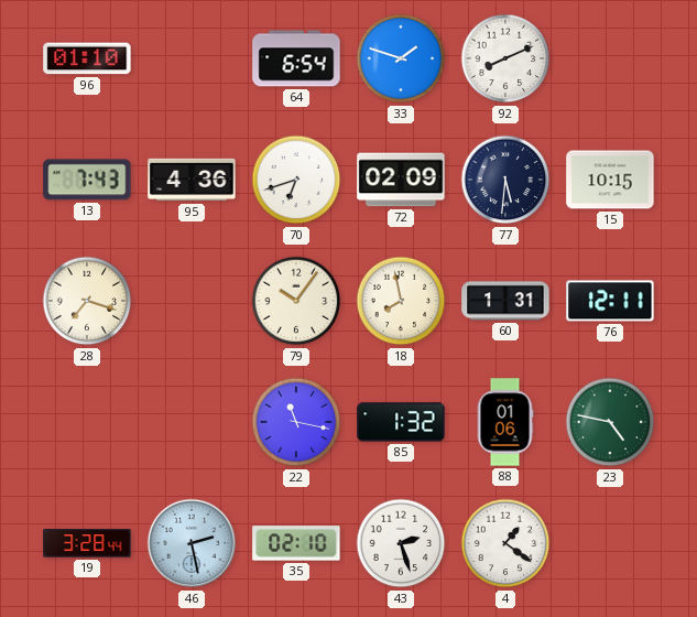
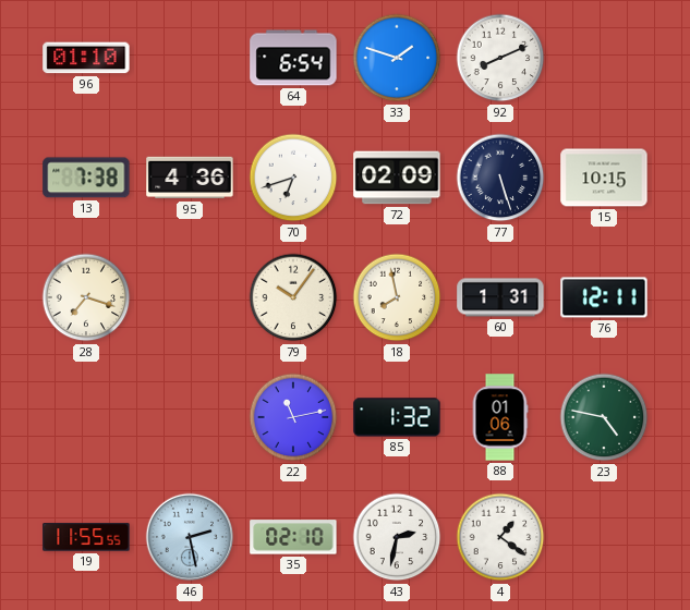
13: 7:43 -> 7:38
77: 5:31 -> 5:27
22: 11:17 -> 11:13
19: 3:28 -> 11:55
43: 2:27 -> 2:32
